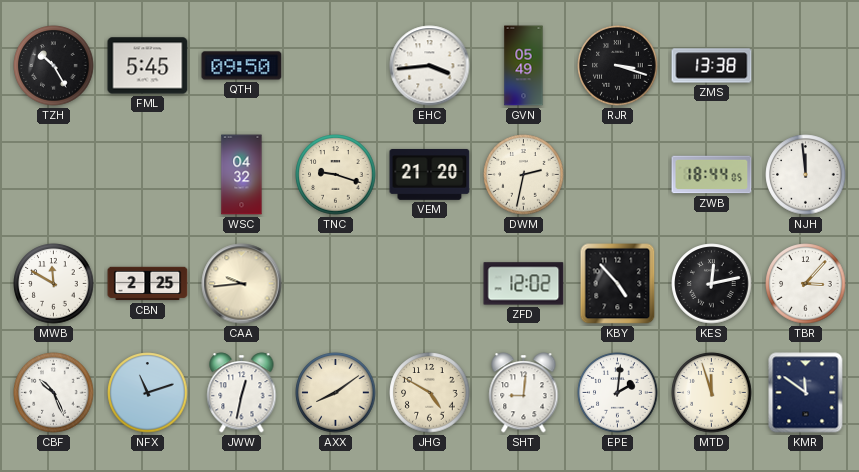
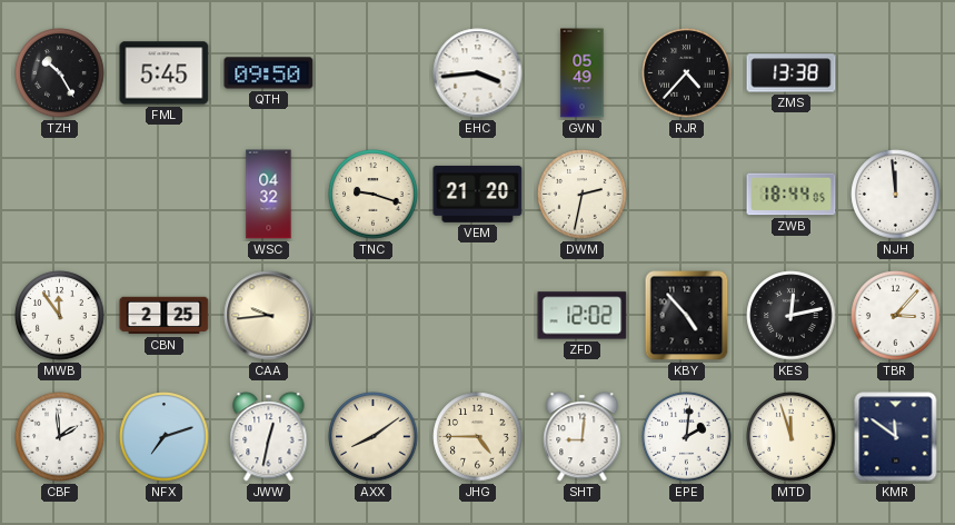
RJR: 3:18 -> 4:37
MWB: 11:50 -> 11:54
CBF: 10:26 -> 1:59
NFX: 11:12 -> 7:12
JHG: 4:50 -> 4:45
